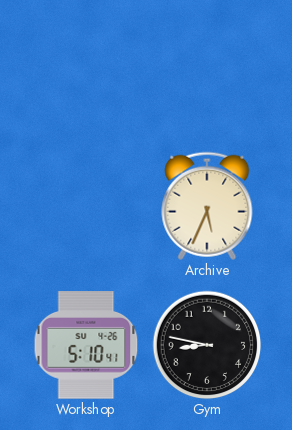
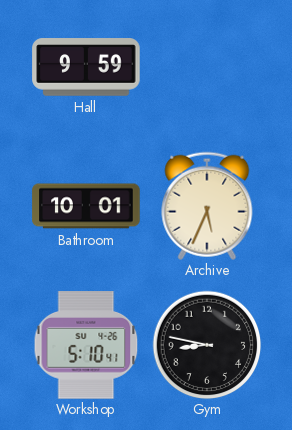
Hall: none -> 9:59
Bathroom: none -> 10:01
